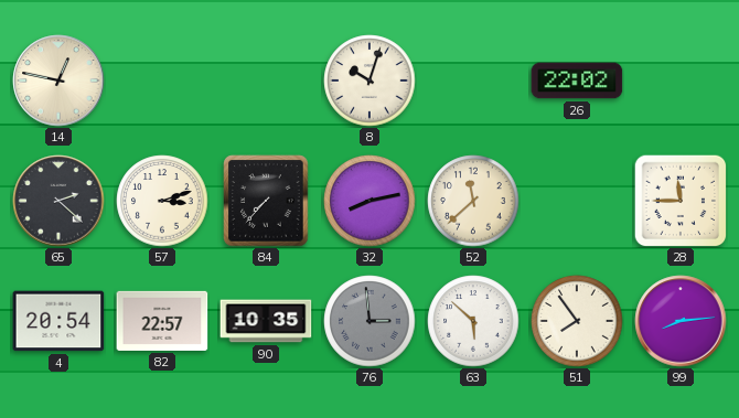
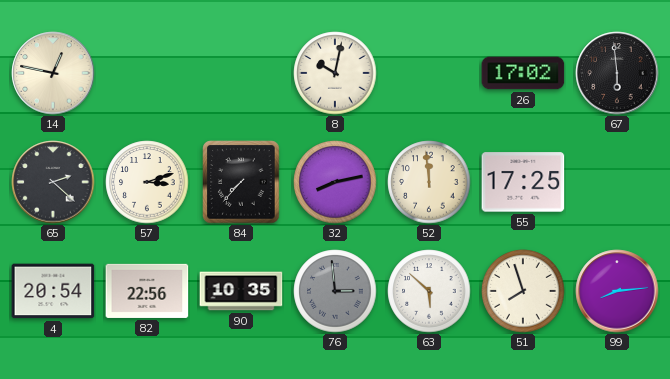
8: 10:03 -> 10:02
26: 22:02 -> 17:02
67: none -> 5:59
52: 11:38 -> 11:59
55: none -> 17:25
28: 11:45 -> none
82: 22:57 -> 22:56
51: 7:54 -> 7:57
